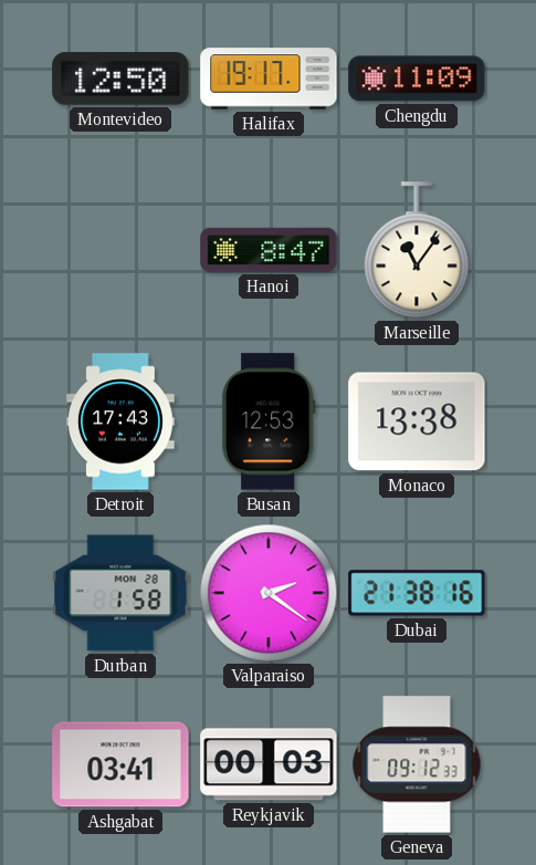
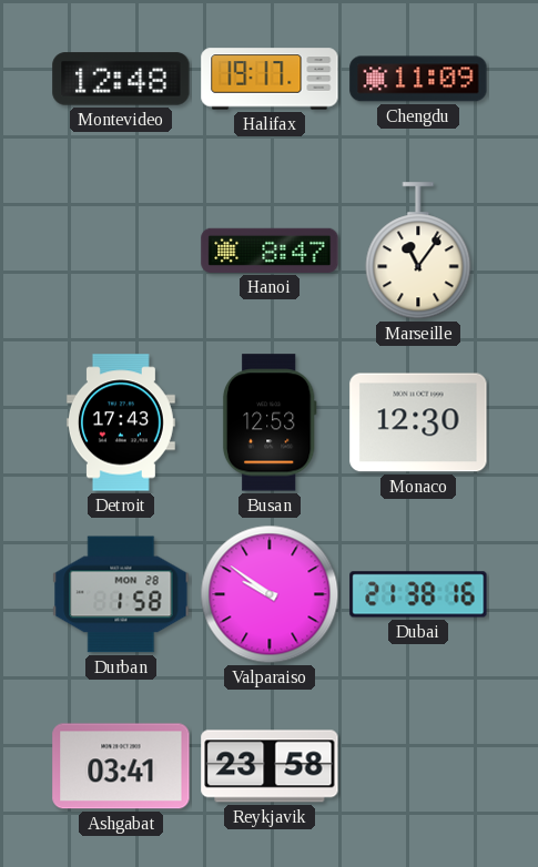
Montevideo: 12:50 -> 12:48
Monaco: 13:38 -> 12:30
Valparaiso: 2:21 -> 9:51
Reykjavik: 00:03 -> 23:58
Geneva: 09:12 -> none
